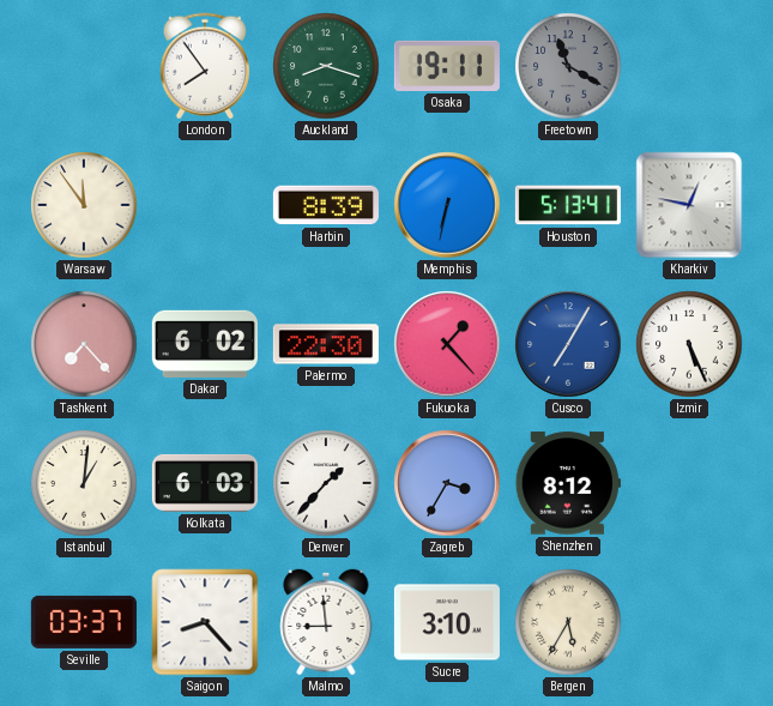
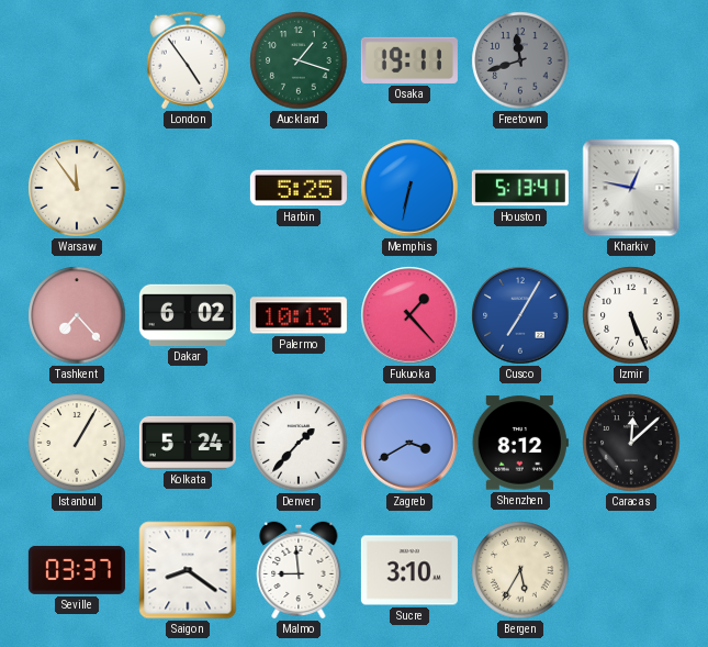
London: 7:54 -> 4:54
Auckland: 8:18 -> 1:18
Freetown: 11:20 -> 11:42
Harbin: 8:39 -> 5:25
Palermo: 22:30 -> 10:13
Istanbul: 1:01 -> 1:05
Kolkata: 6:03 -> 5:24
Zagreb: 3:35 -> 3:40
Caracas: none -> 12:08
Saigon: 8:23 -> 8:21
